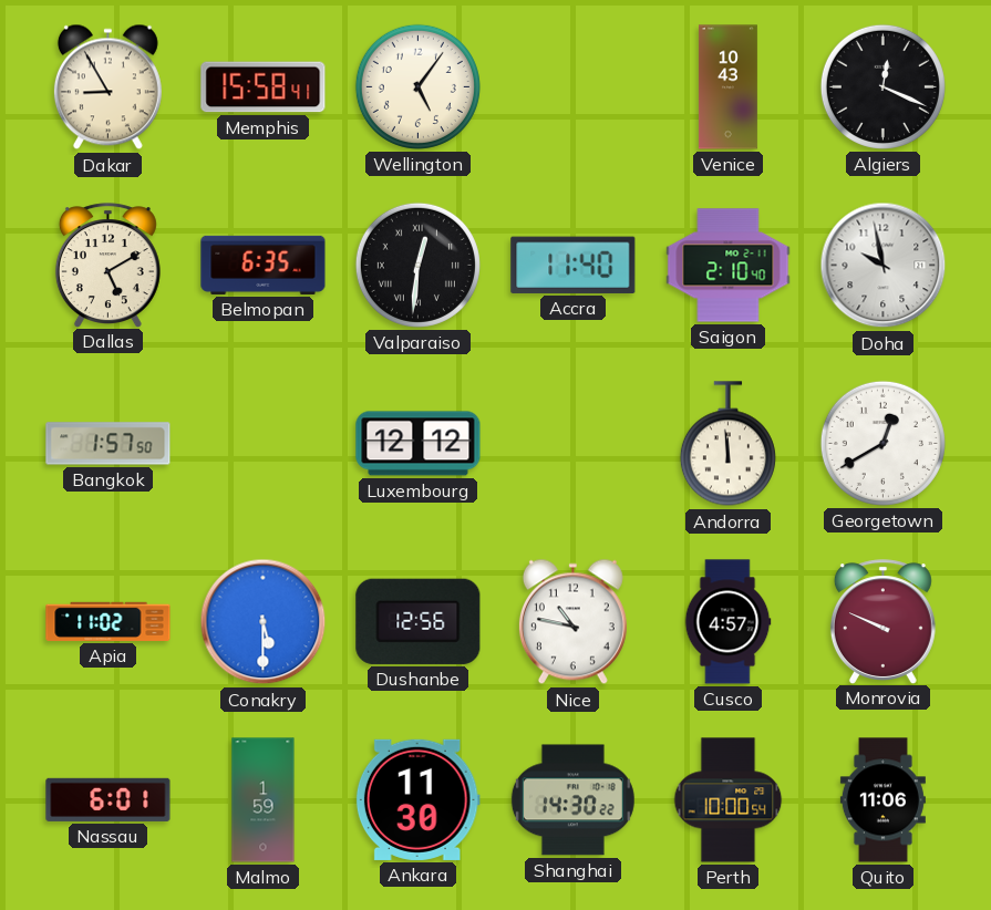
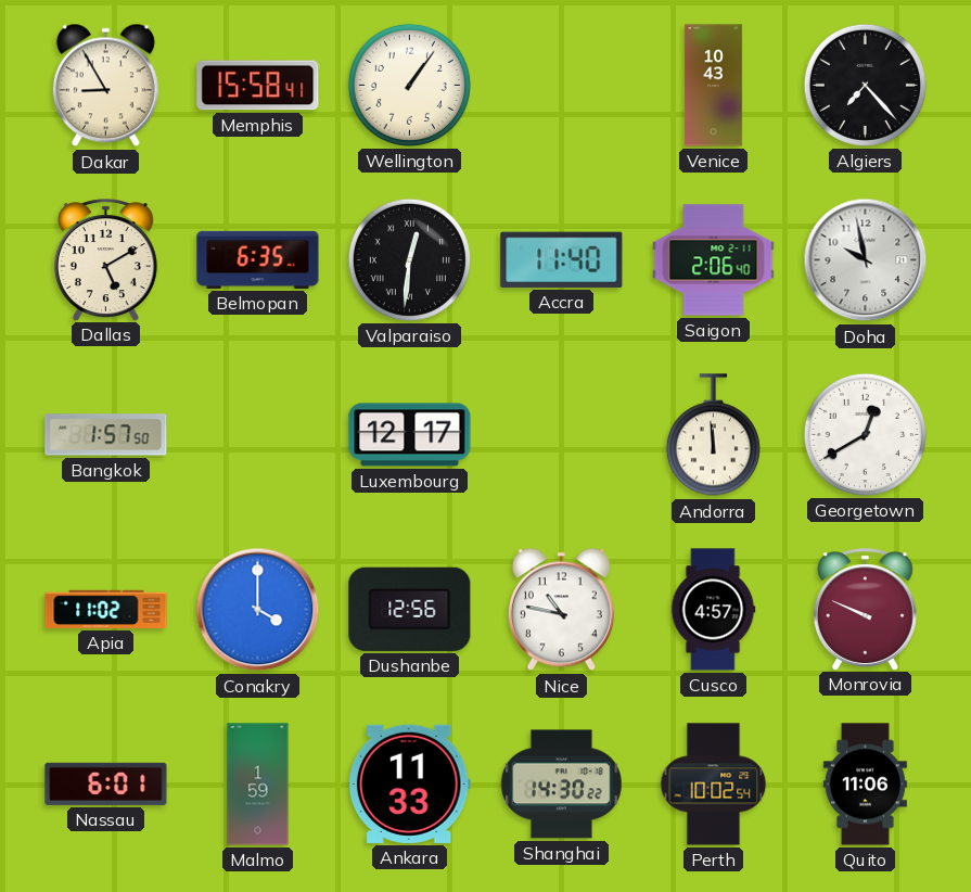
Wellington: 5:06 -> 1:06
Algiers: 12:19 -> 7:23
Saigon: 2:10 -> 2:06
Luxembourg: 12:12 -> 12:17
Conakry: 5:30 -> 4:00
Ankara: 11:30 -> 11:33
Perth: 10:00 -> 10:02
